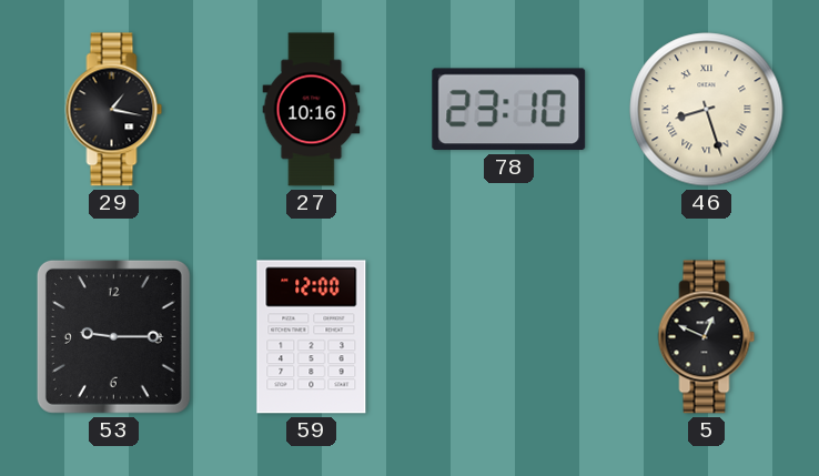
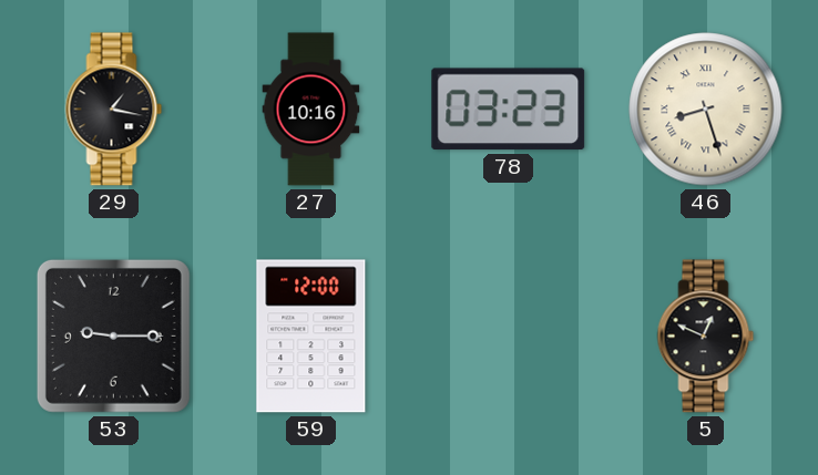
78: 23:10 -> 03:23
